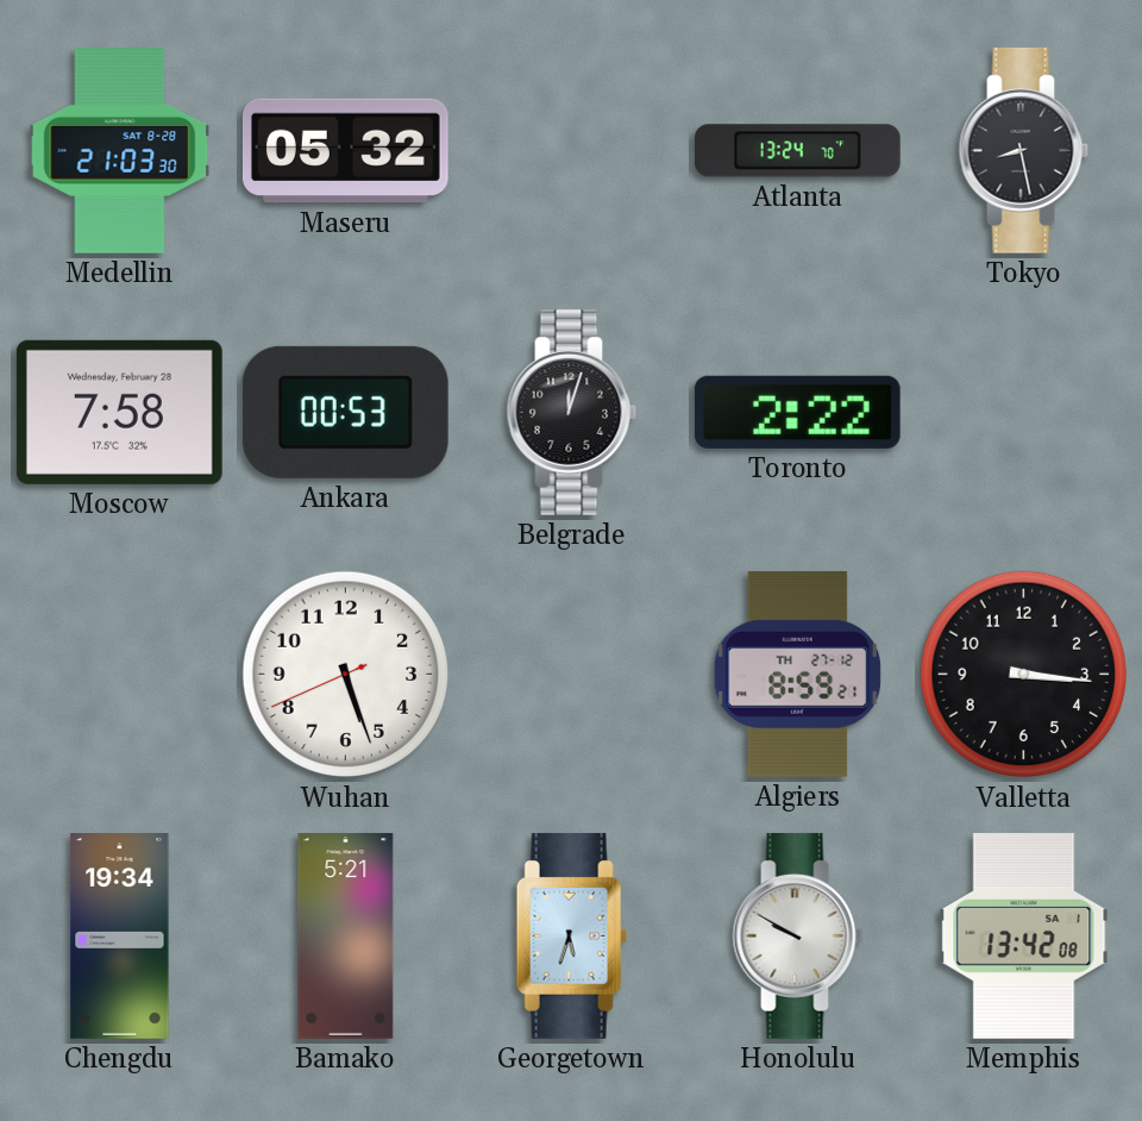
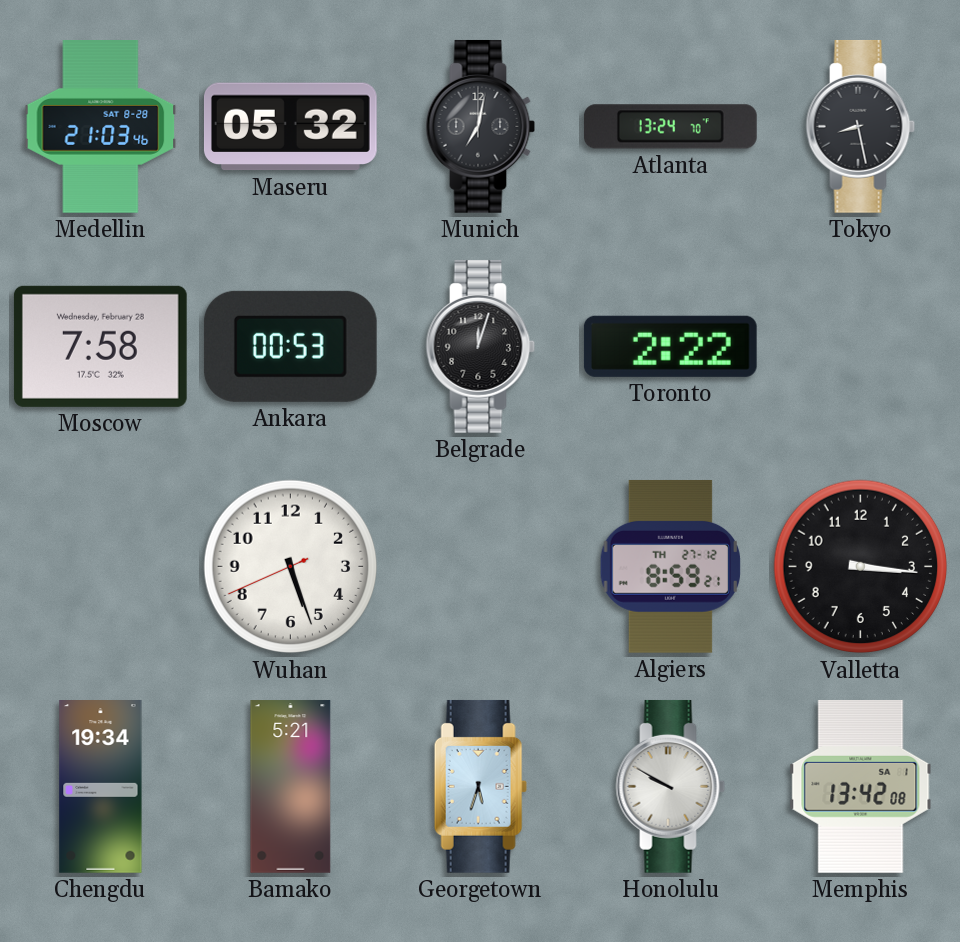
Medellin: 21:03:30 -> 21:03:46
Munich: none -> 7:02
